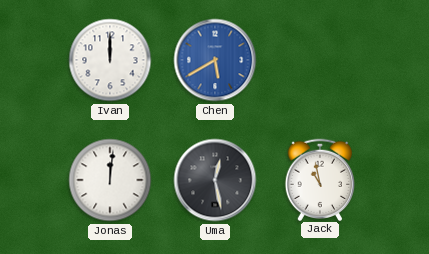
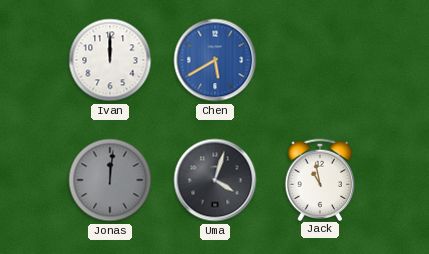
Jonas dial: white -> grey
Uma: 12:28 -> 4:03
